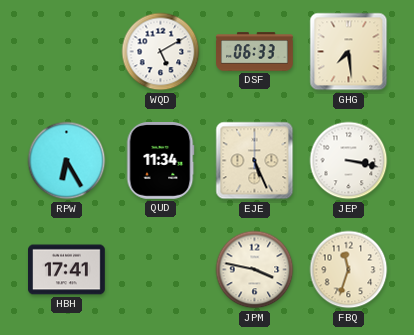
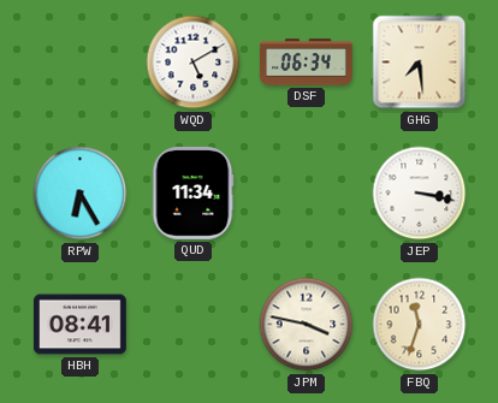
DSF: 06:33 -> 06:34
EJE: 5:26 -> none
HBH: 17:41 -> 08:41
